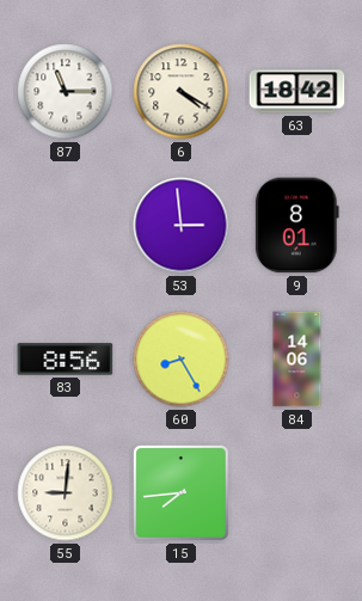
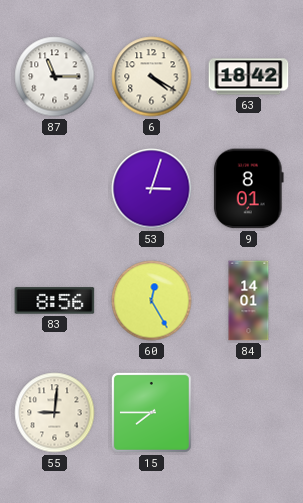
53: 2:59 -> 3:03
60: 8:25 -> 12:25
84: 14:06 -> 14:01
15: 7:44 -> 7:45
